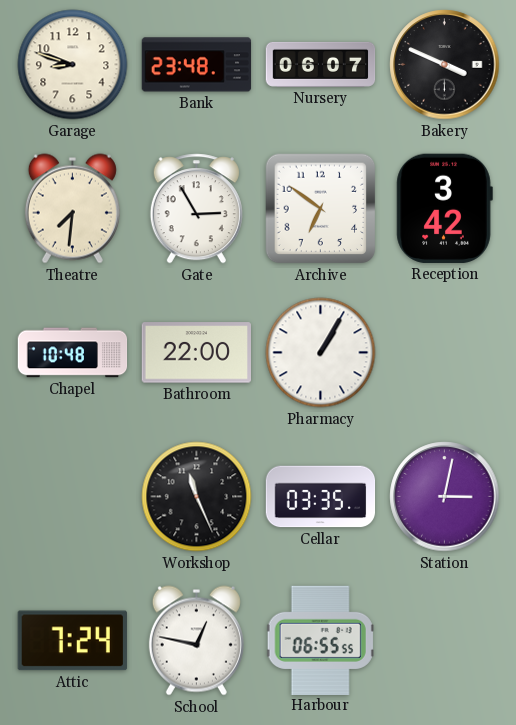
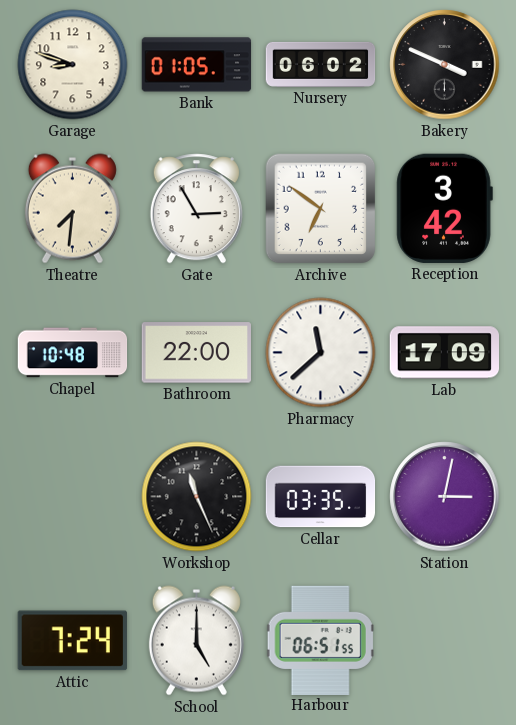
Bank: 23:48 -> 01:05
Nursery: 06:07 -> 06:02
Pharmacy: 1:05 -> 11:38
Lab: none -> 17:09
School: 12:47 -> 5:00
Harbour: 06:55 -> 06:51
